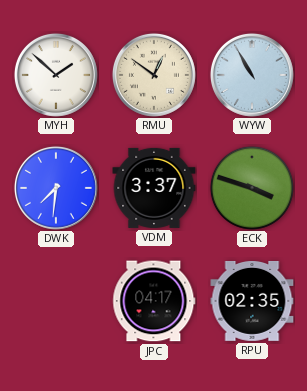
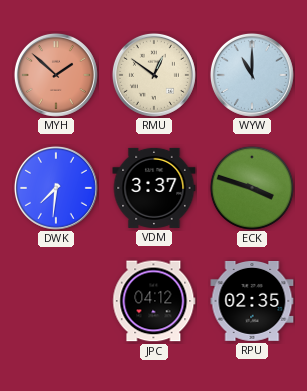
MYH dial: white -> salmon
WYW: 10:55 -> 11:00
JPC: 04:17 -> 04:12
